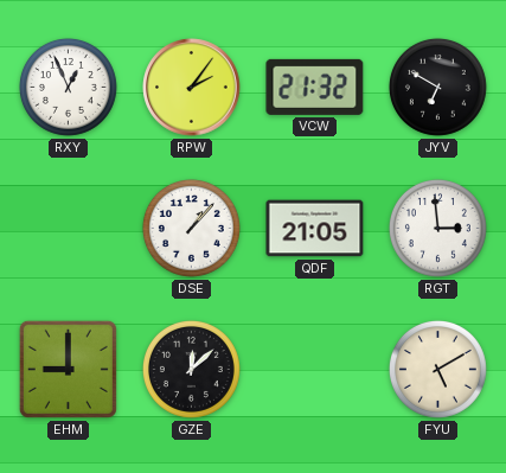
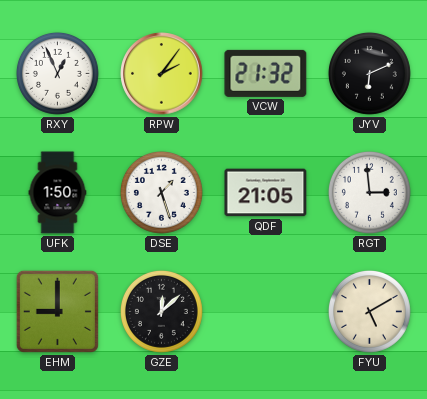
JYV: 6:50 -> 6:11
UFK: none -> 1:50
DSE: 1:07 -> 1:27
